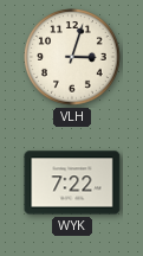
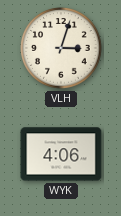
WYK: 7:22 -> 4:06
